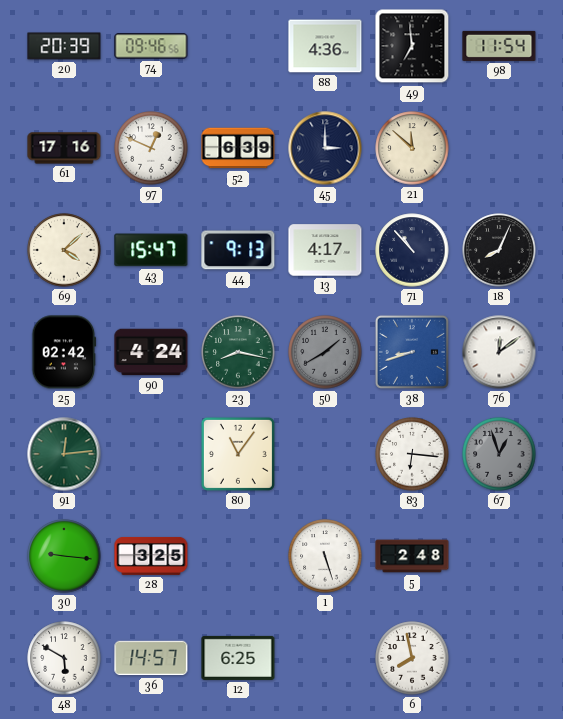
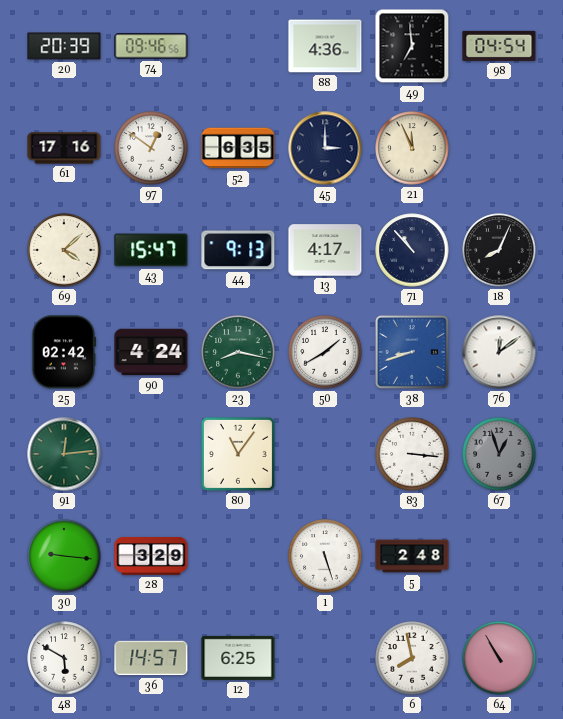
98: 11:54 -> 04:54
97: 12:49 -> 12:51
52: 6:39 -> 6:35
21: 11:52 -> 11:56
50 dial: grey -> white
83: 6:16 -> 3:16
28: 3:25 -> 3:29
64: none -> 10:55
